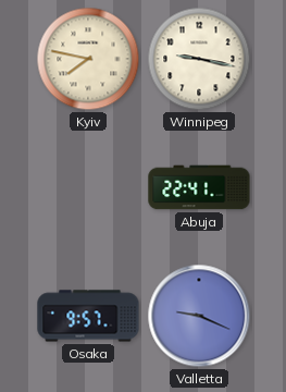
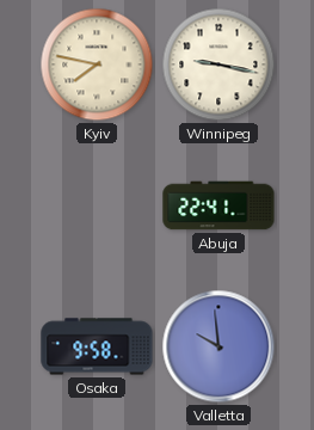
Osaka: 9:57 -> 9:58
Valletta: 9:19 -> 9:59
